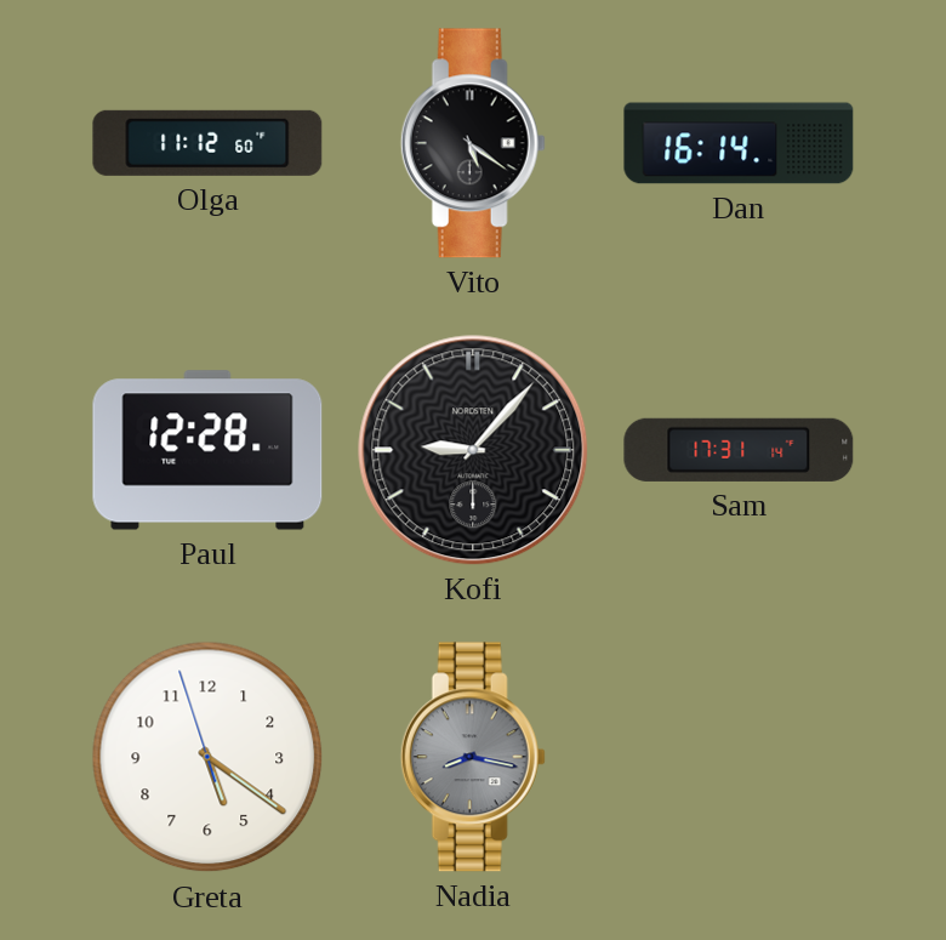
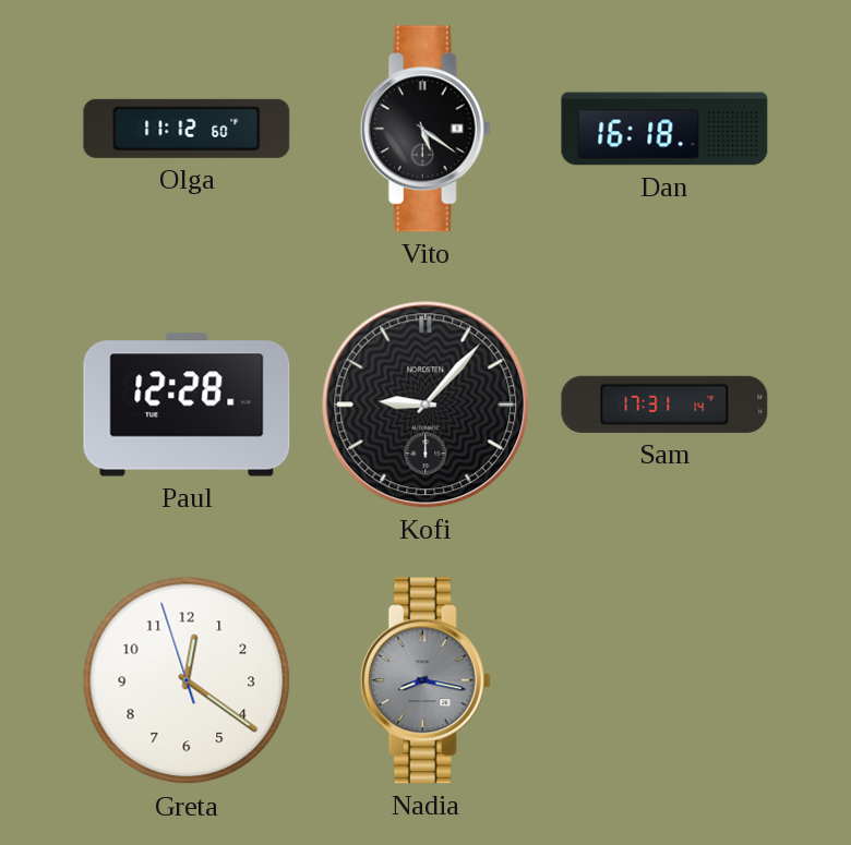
Dan: 16:14 -> 16:18
Greta: 5:20 -> 12:20
